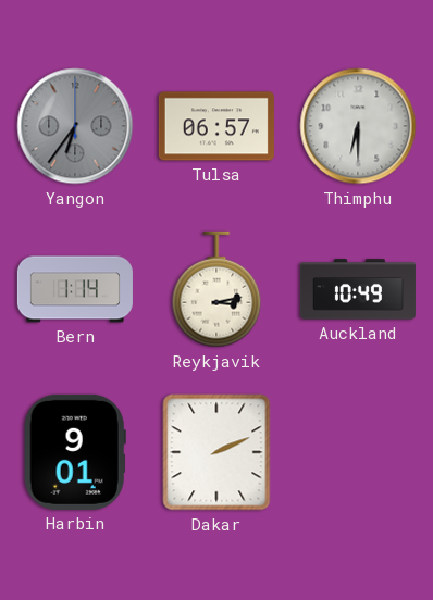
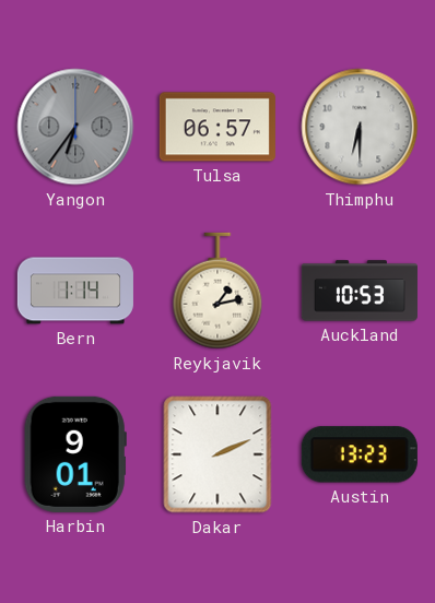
Reykjavik: 3:13 -> 1:13
Auckland: 10:49 -> 10:53
Austin: none -> 13:23
